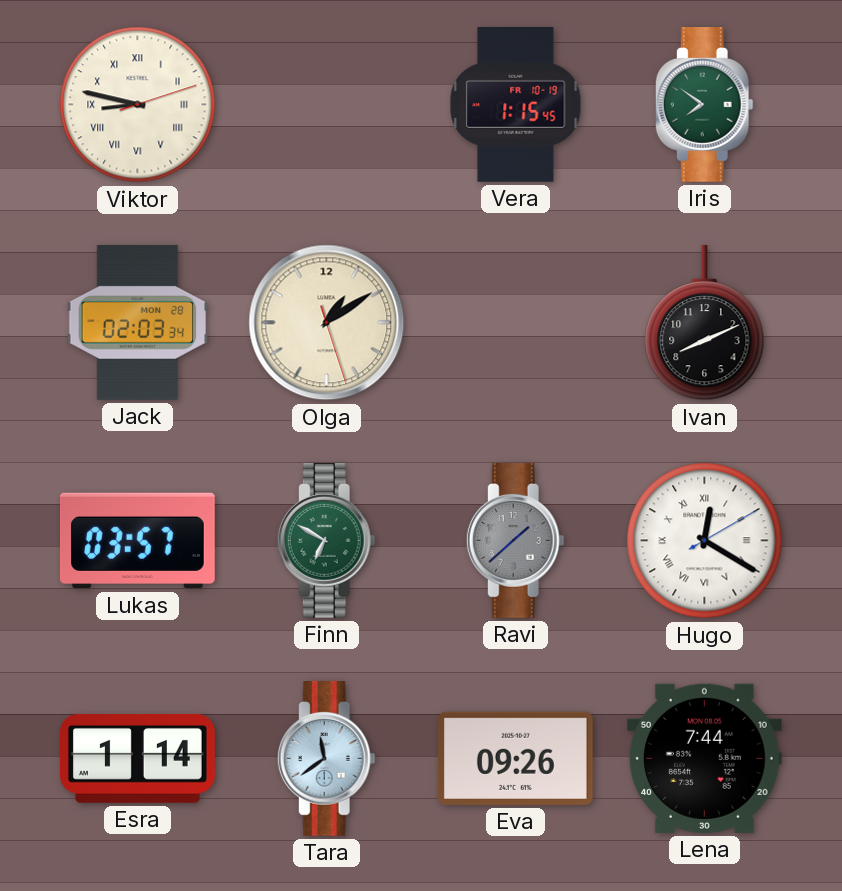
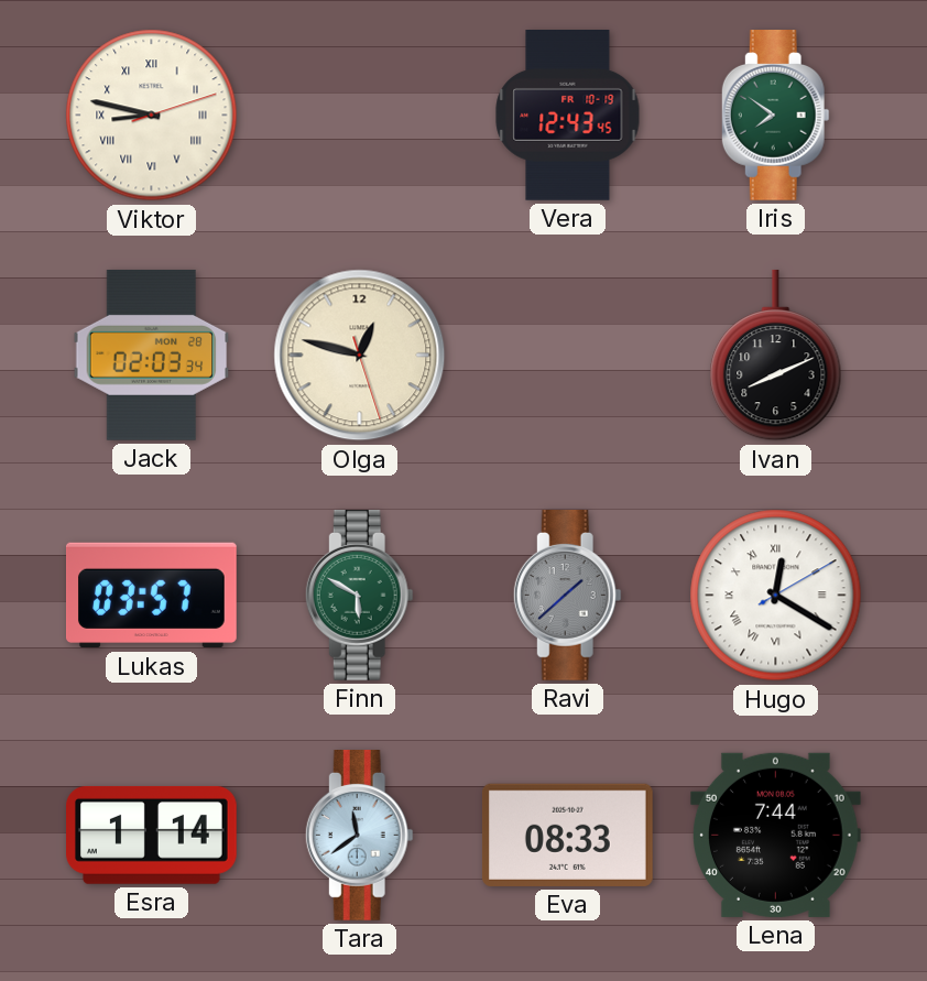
Vera: 1:15 -> 12:43
Olga: 1:09 -> 12:47
Finn: 6:50 -> 5:50
Eva: 09:26 -> 08:33
